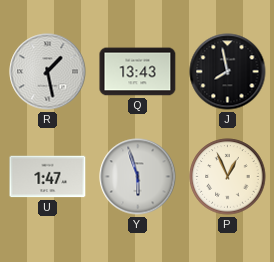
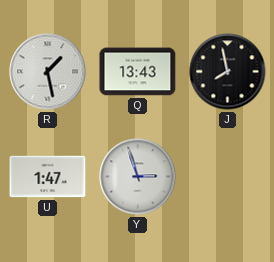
Y: 5:57 -> 2:57
P: 12:56 -> none
